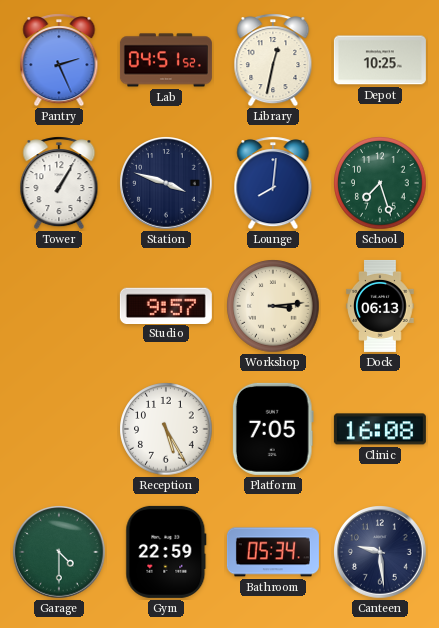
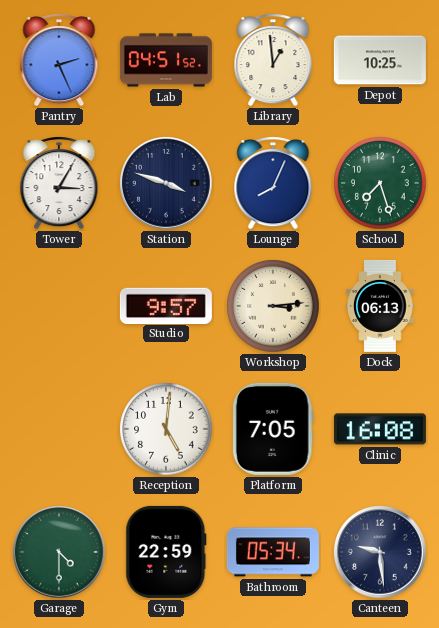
Library: 12:32 -> 12:59
Tower: 1:05 -> 3:05
Lounge: 8:01 -> 8:04
Reception: 5:25 -> 5:01
